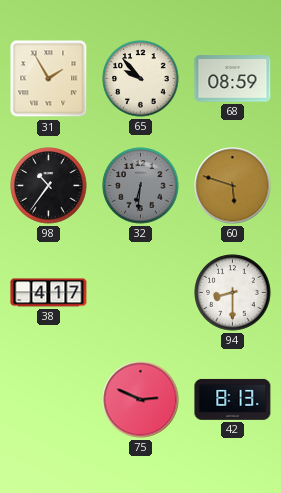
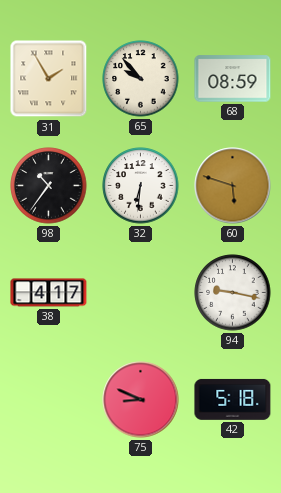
32 dial: grey -> white
94: 8:30 -> 9:17
75: 2:49 -> 8:49
42: 8:13 -> 5:18
